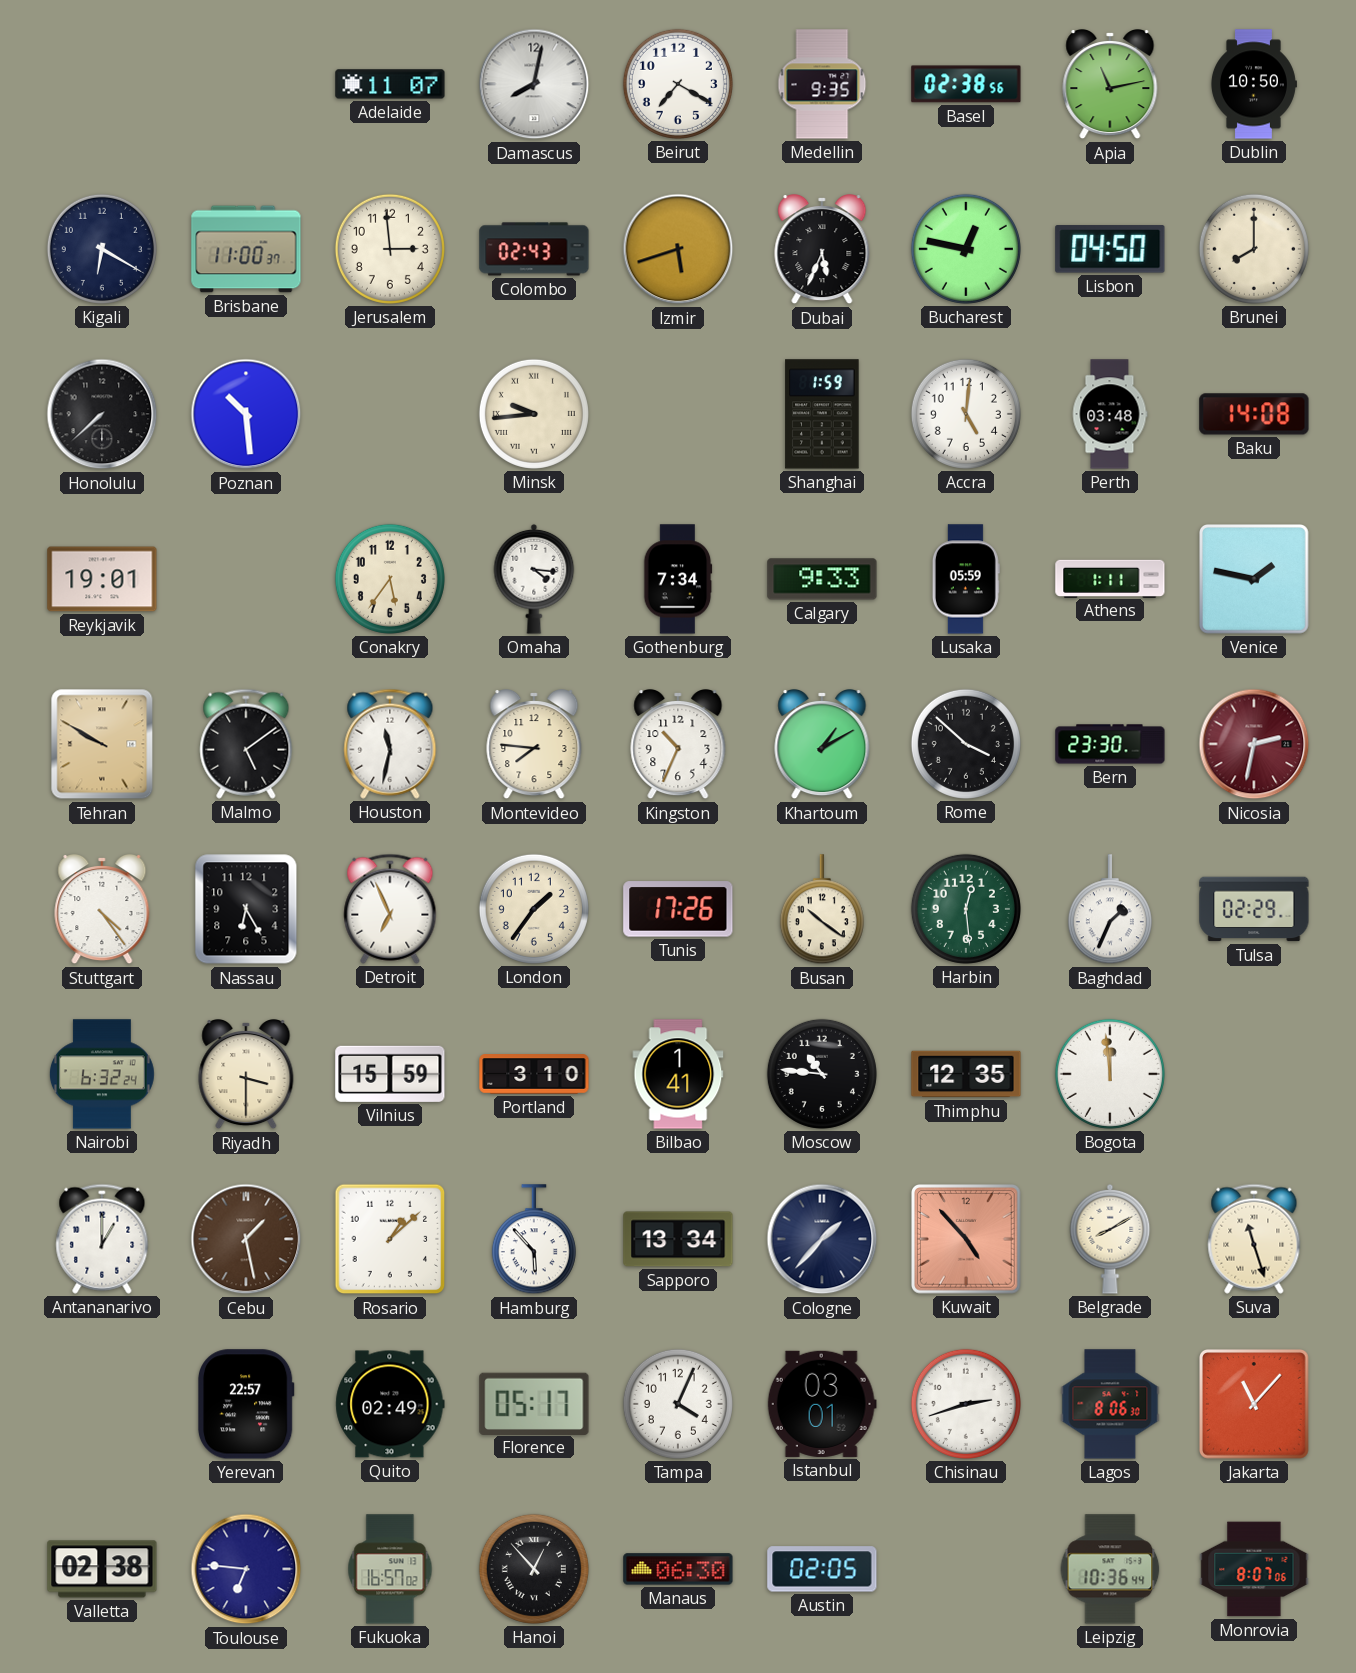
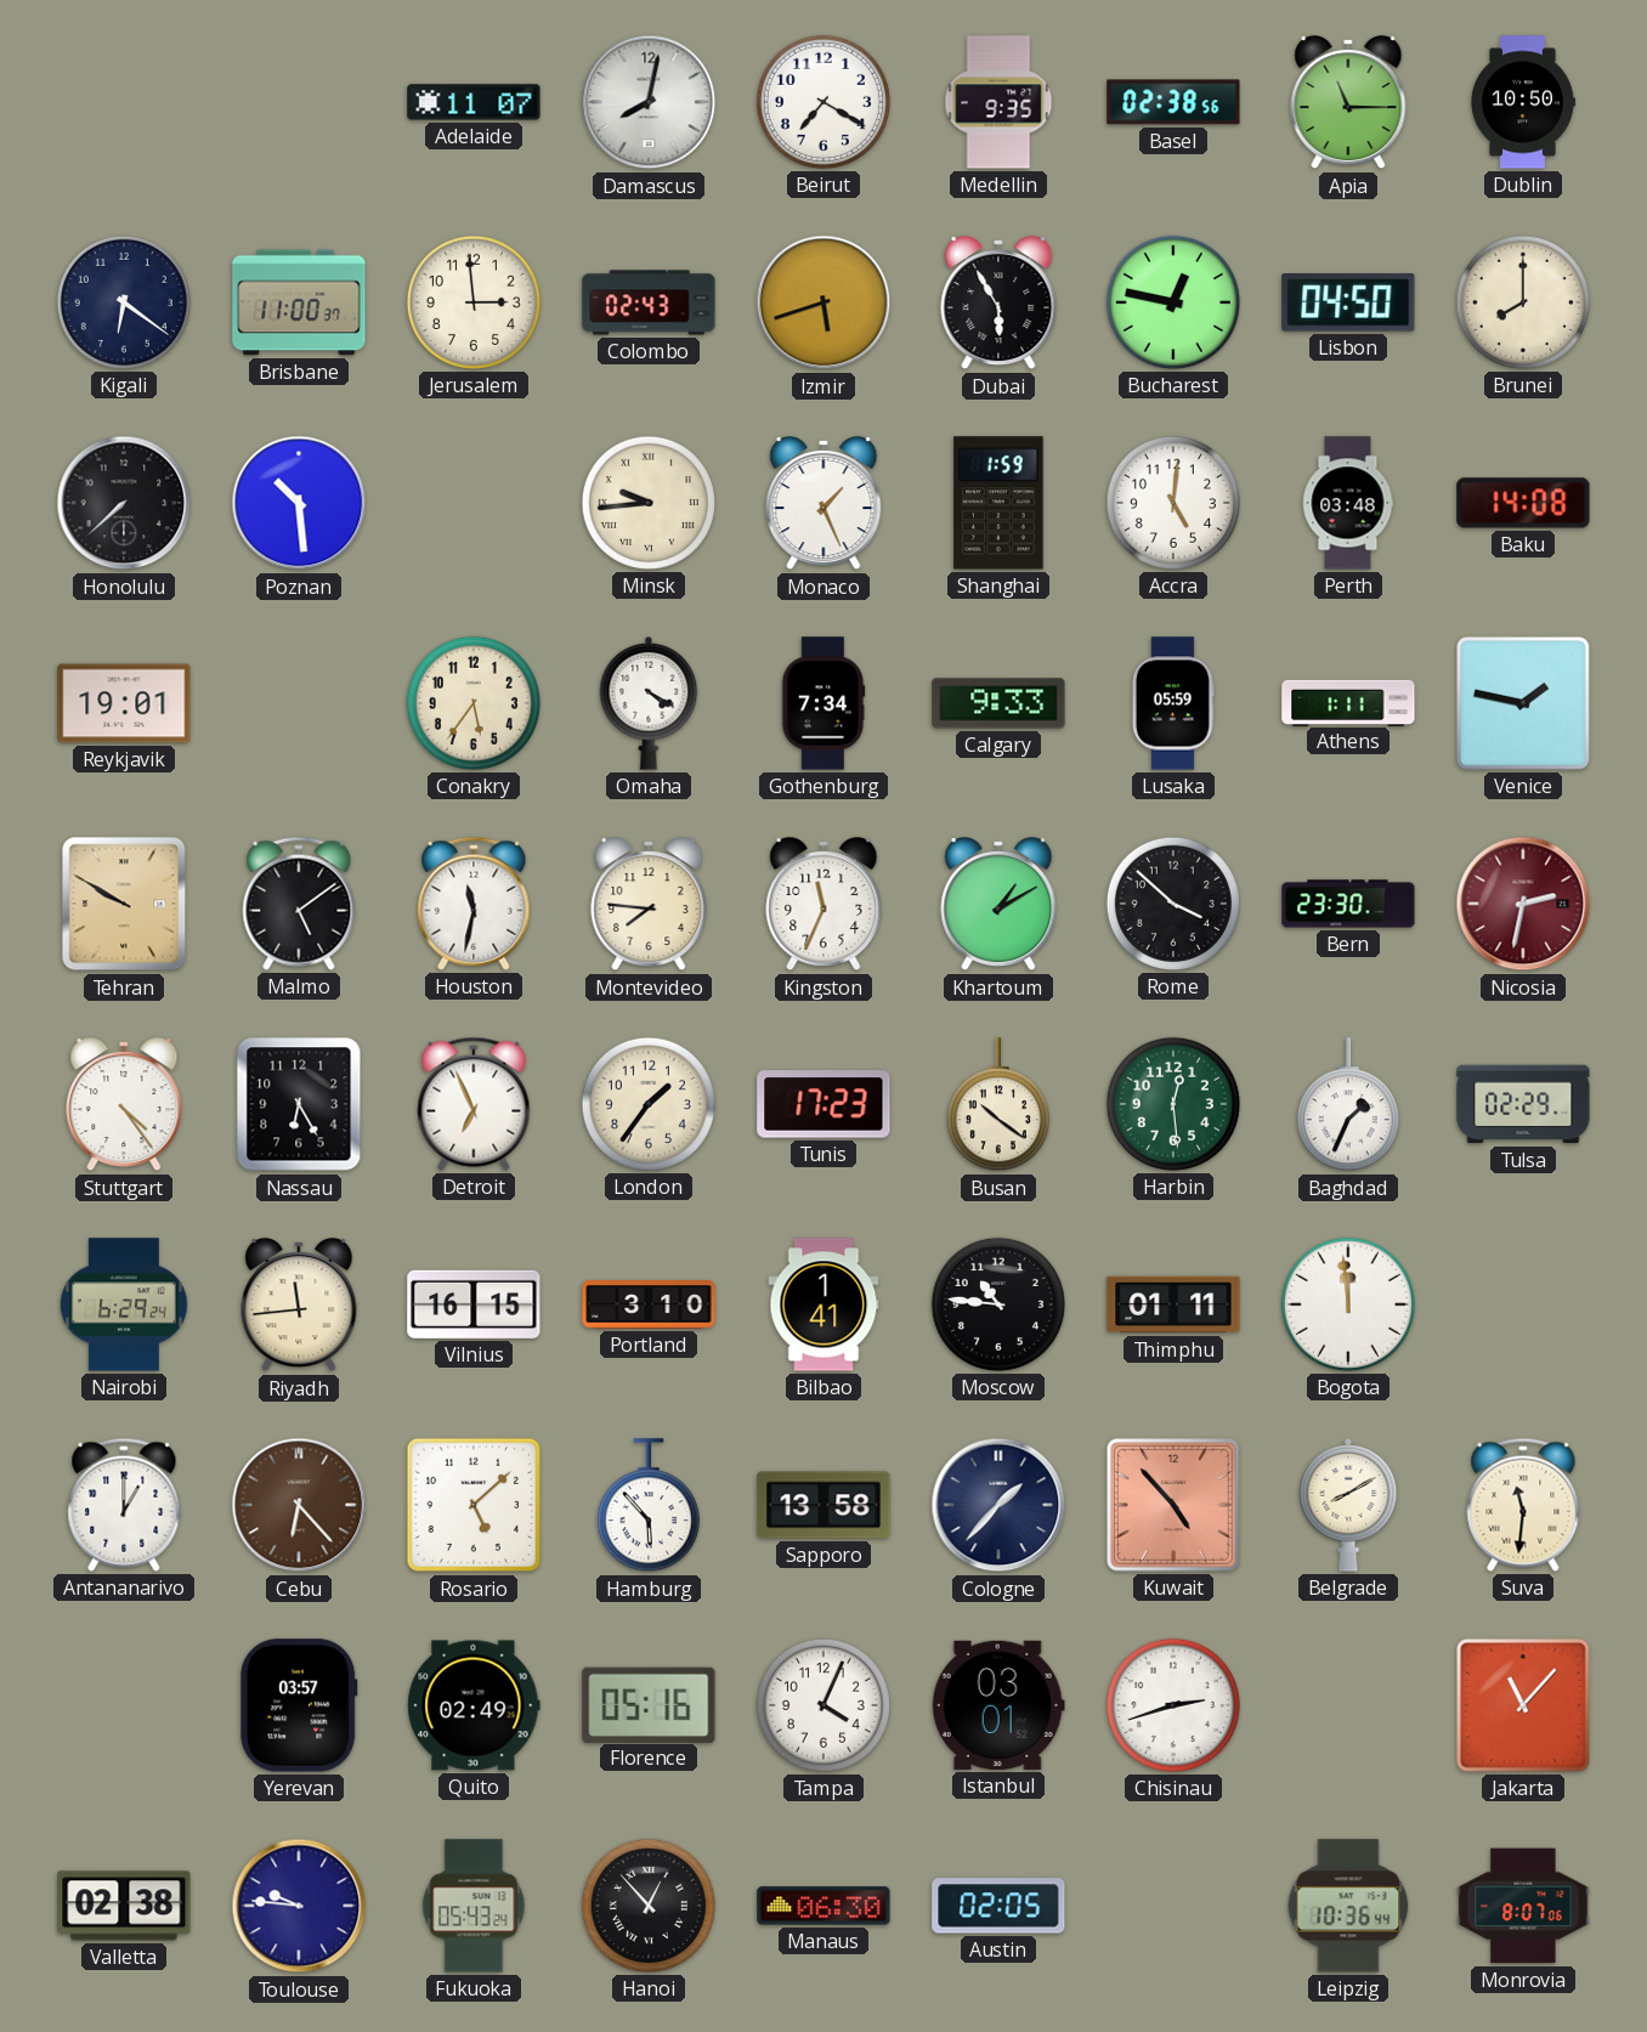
Apia: 11:13 -> 11:15
Kigali: 6:20 -> 6:21
Dubai: 5:34 -> 5:55
Monaco: none -> 1:26
Omaha: 4:16 -> 4:20
Kingston: 10:34 -> 11:34
Tunis: 17:26 -> 17:23
Nairobi: 6:32 -> 6:29
Riyadh: 3:30 -> 11:44
Vilnius: 15:59 -> 16:15
Thimphu: 12:35 -> 01:11
Cebu: 1:28 -> 6:23
Rosario: 1:08 -> 5:08
Sapporo: 13:34 -> 13:58
Suva: 11:27 -> 11:31
Yerevan: 22:57 -> 03:57
Florence: 05:17 -> 05:16
Lagos: 8:06 -> none
Toulouse: 6:46 -> 9:46
Fukuoka: 16:57 -> 05:43
